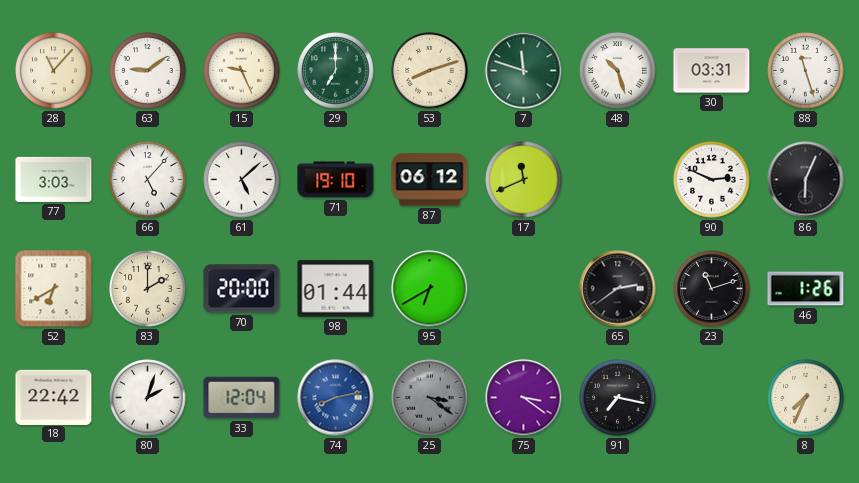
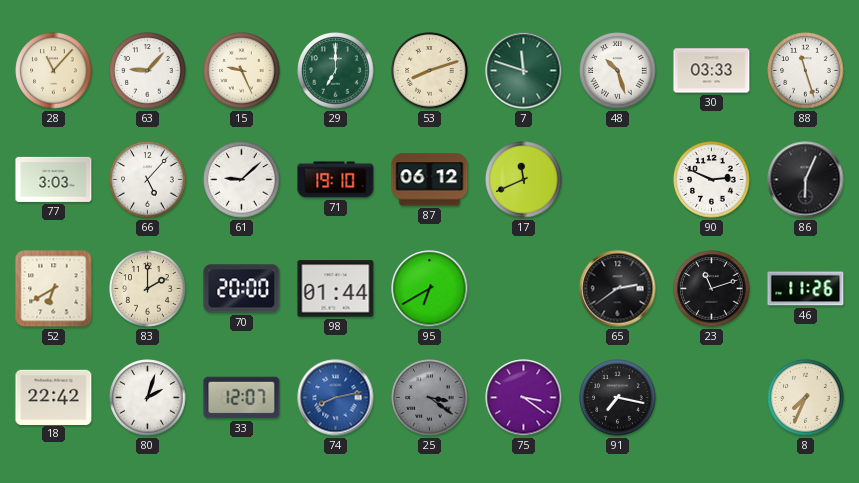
63: 9:09 -> 9:07
30: 03:31 -> 03:33
61: 5:08 -> 9:08
46: 1:26 -> 11:26
33: 12:04 -> 12:07
